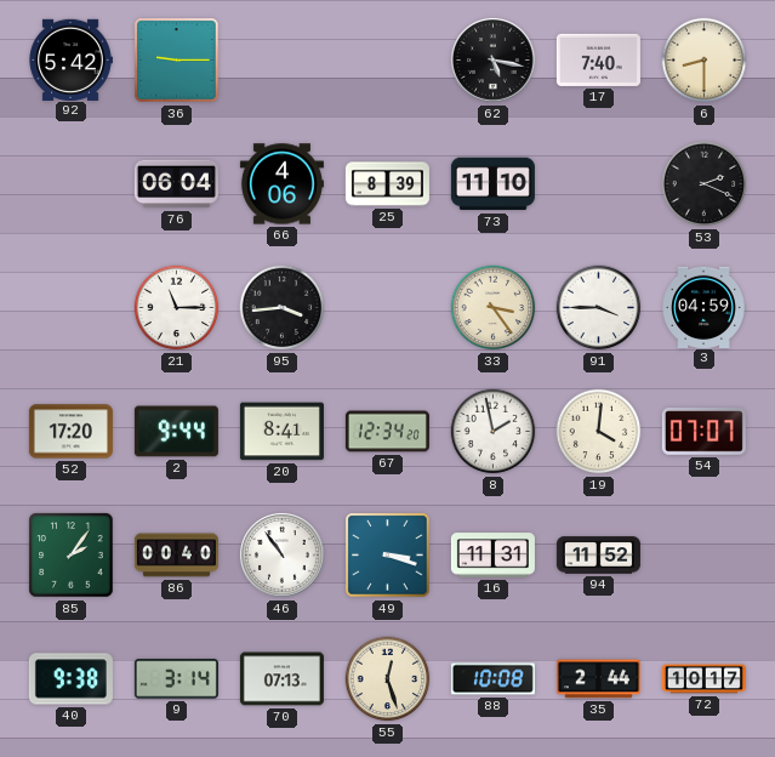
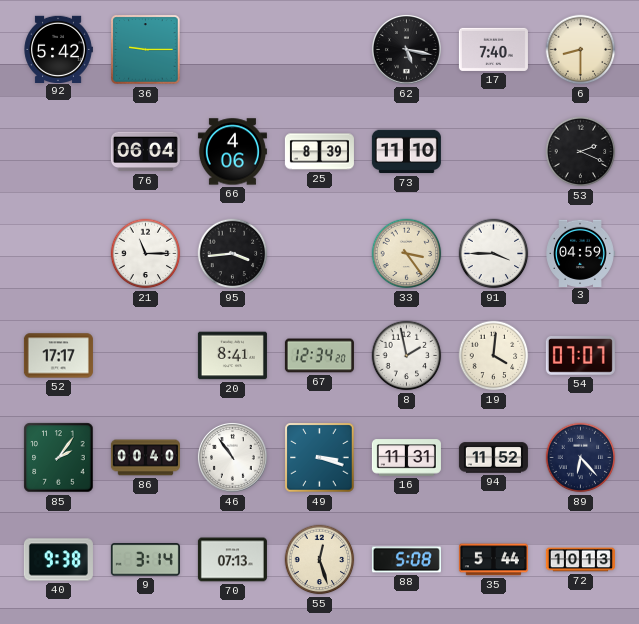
52: 17:20 -> 17:17
2: 9:44 -> none
89: none -> 6:23
88: 10:08 -> 5:08
35: 2:44 -> 5:44
72: 10:17 -> 10:13
